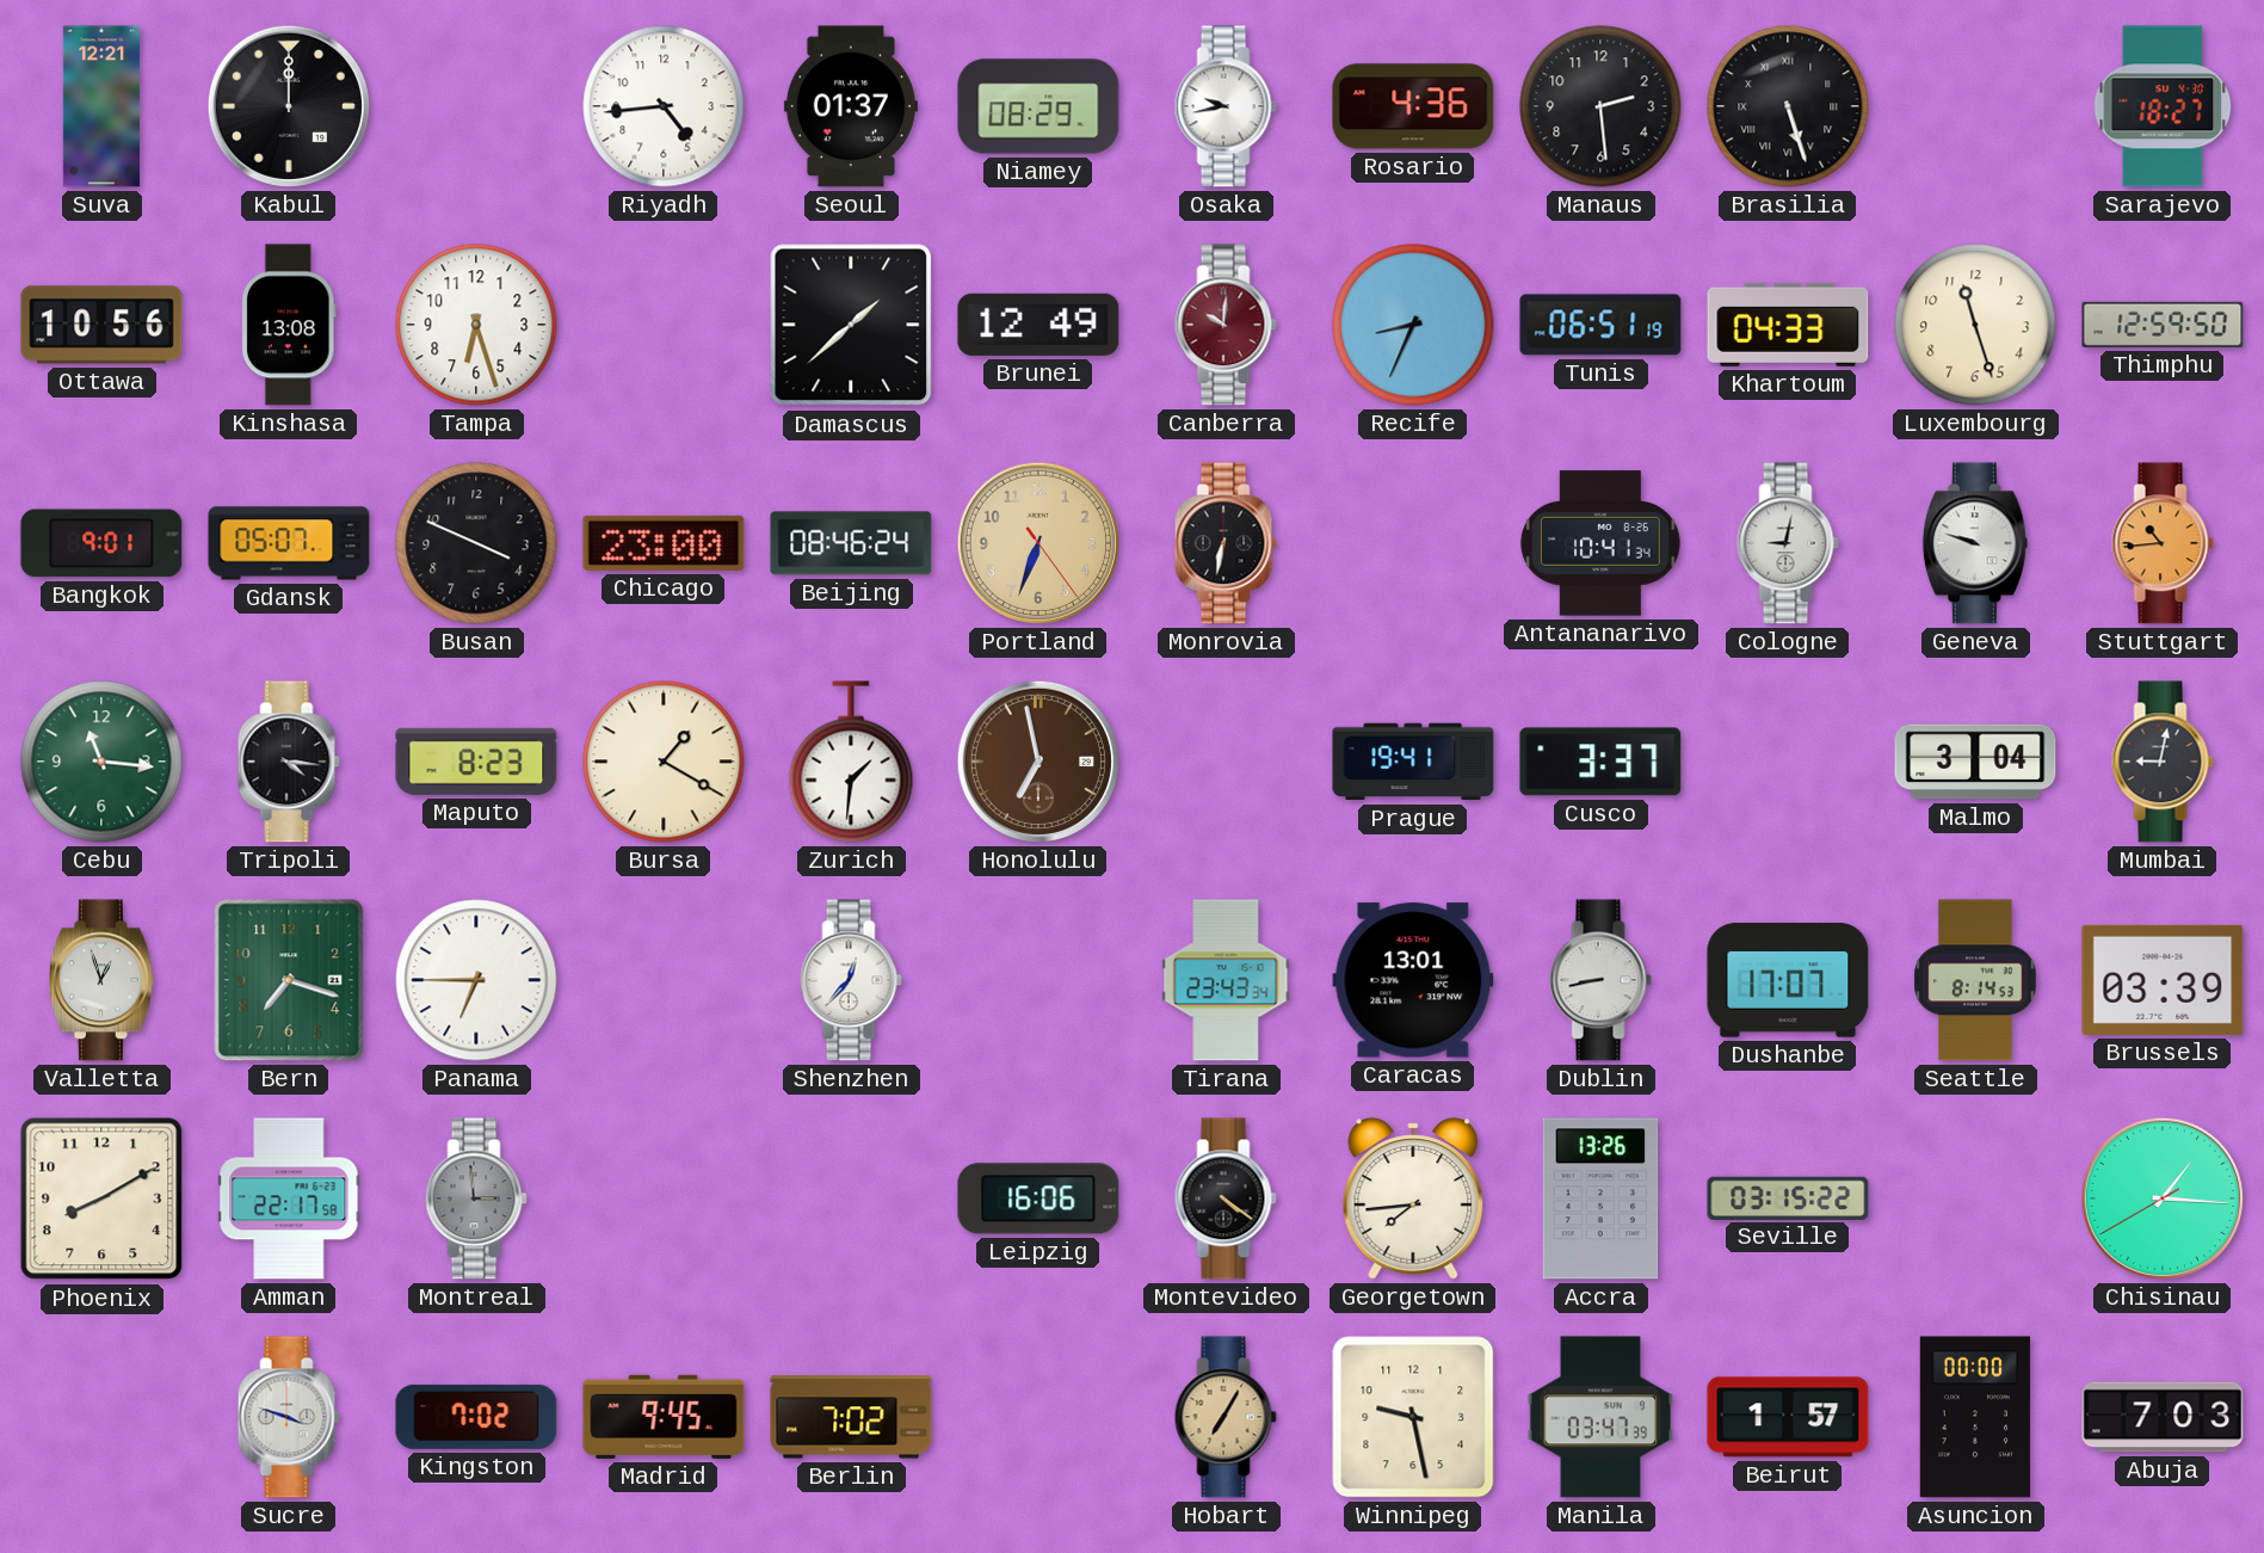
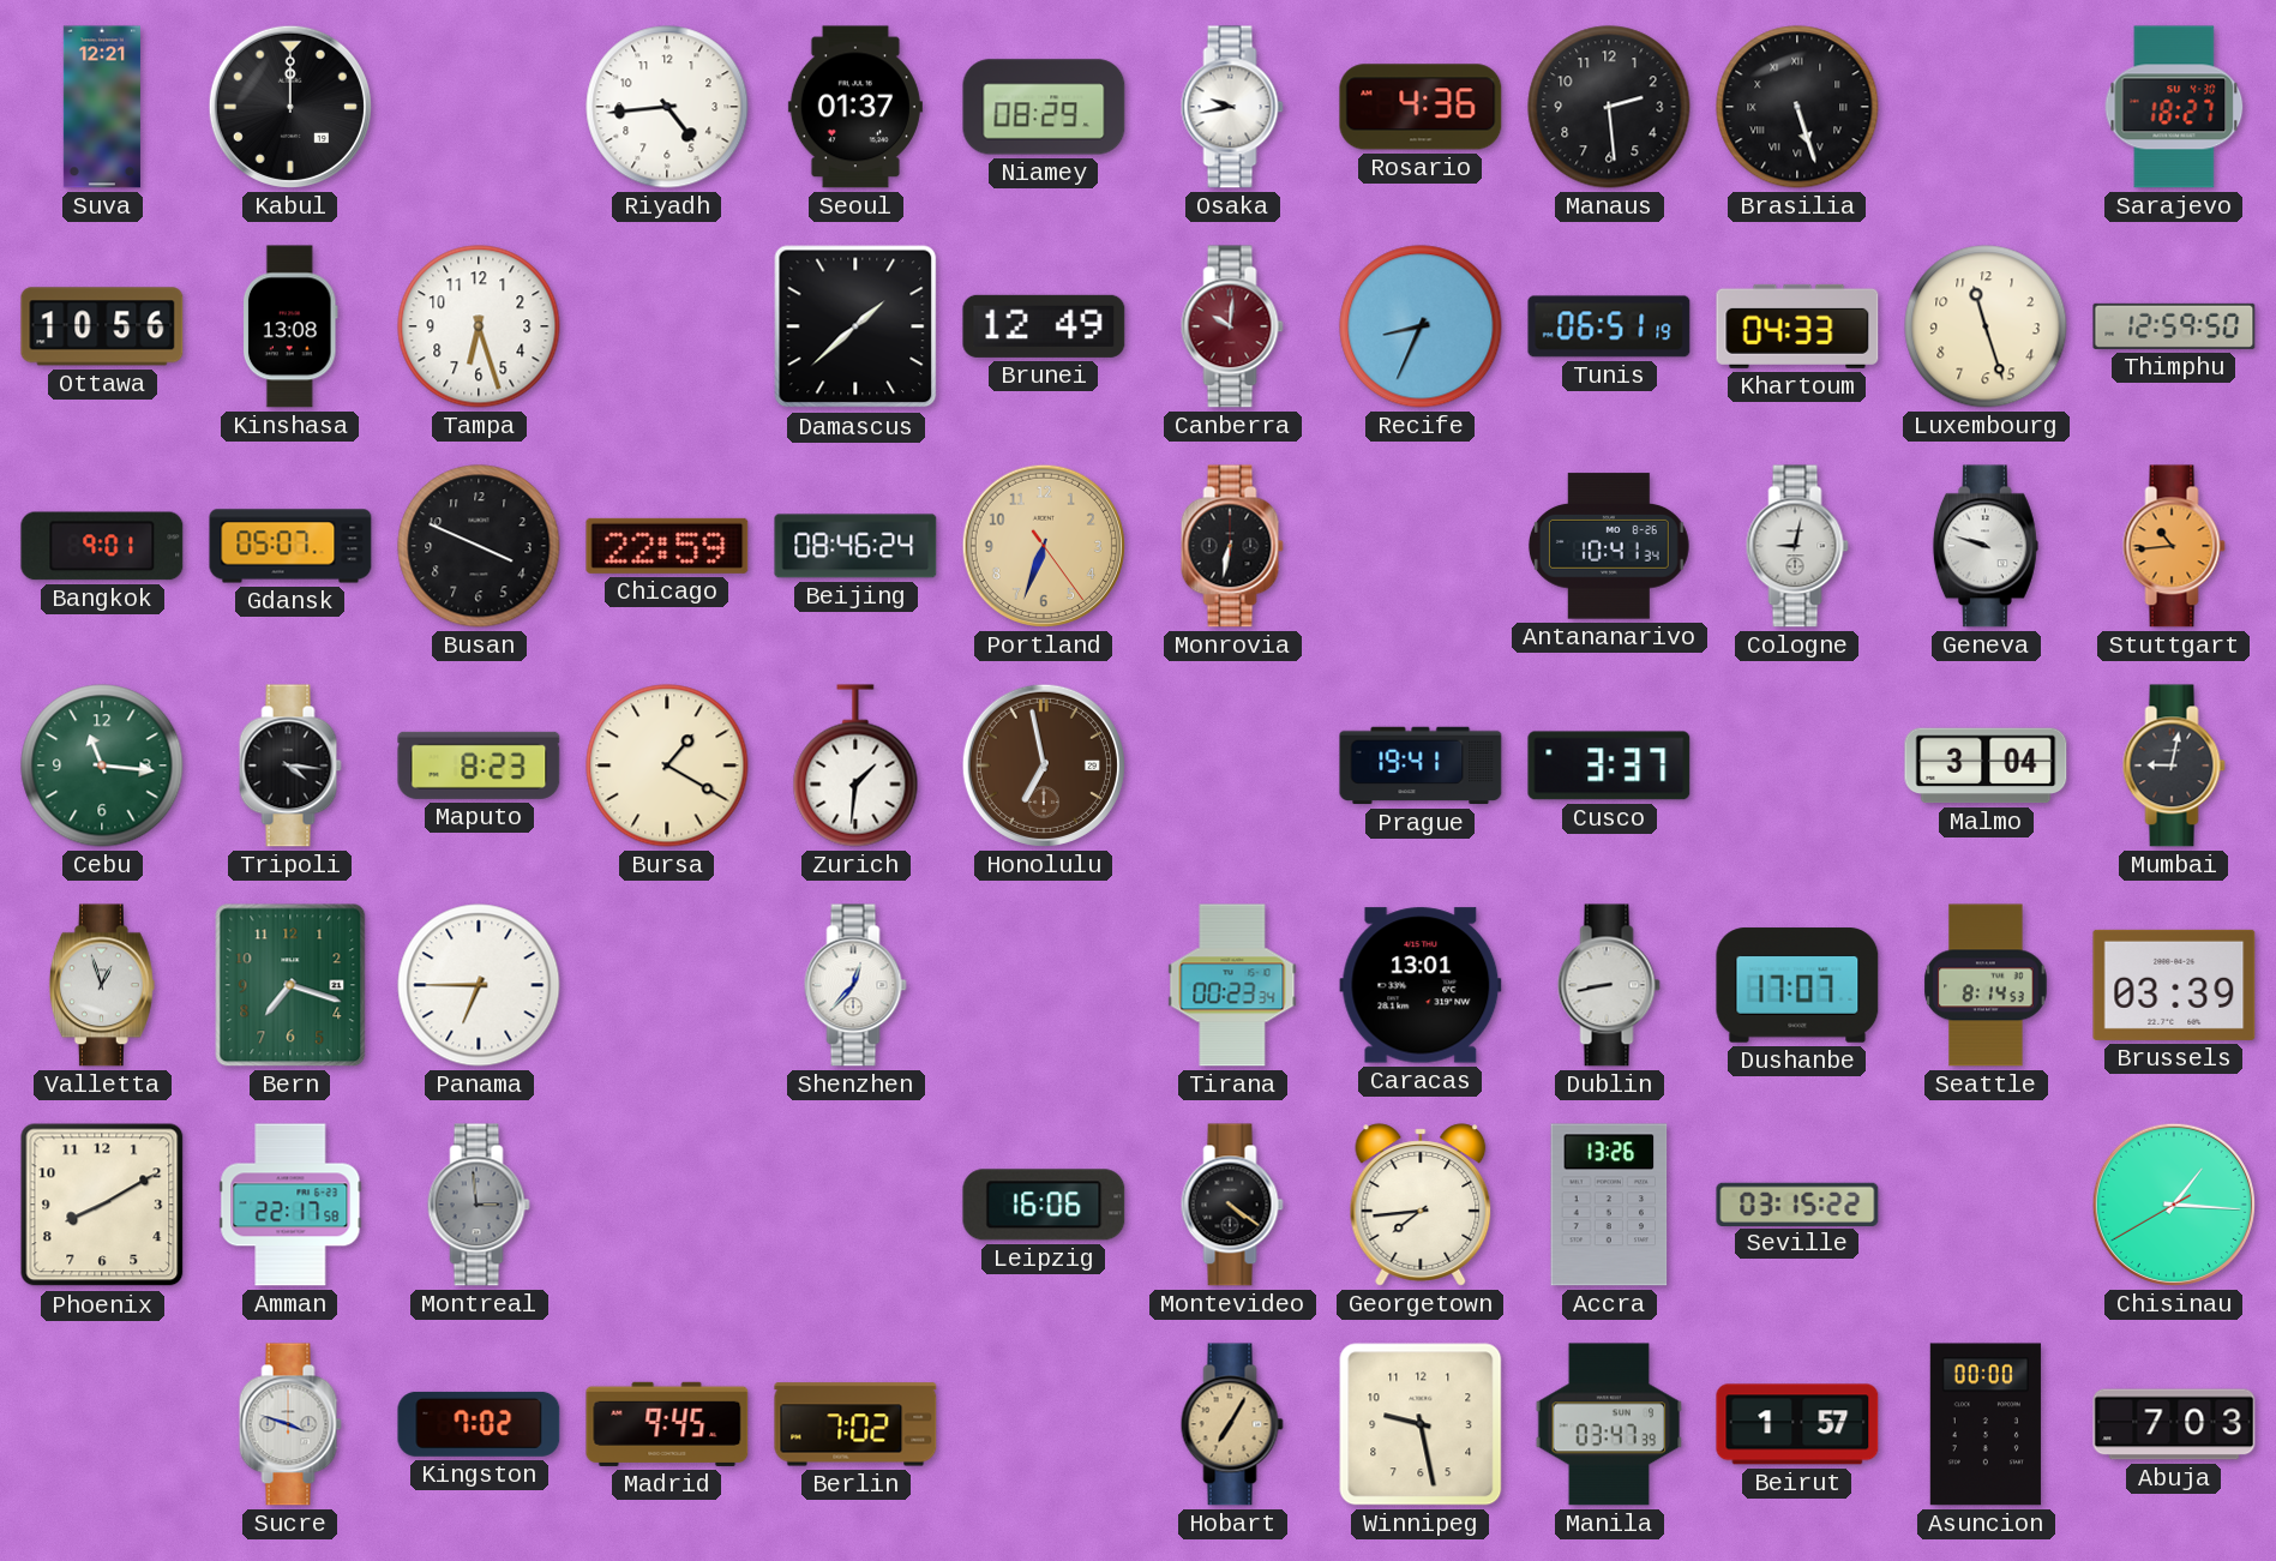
Chicago: 23:00 -> 22:59
Tirana: 23:43 -> 00:23
